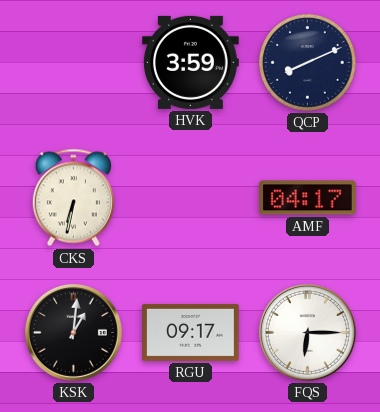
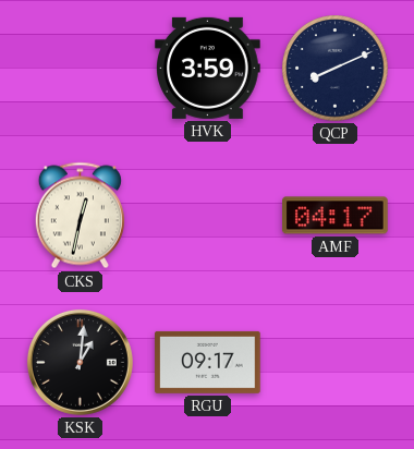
CKS: 6:32 -> 12:32
FQS: 6:15 -> none
